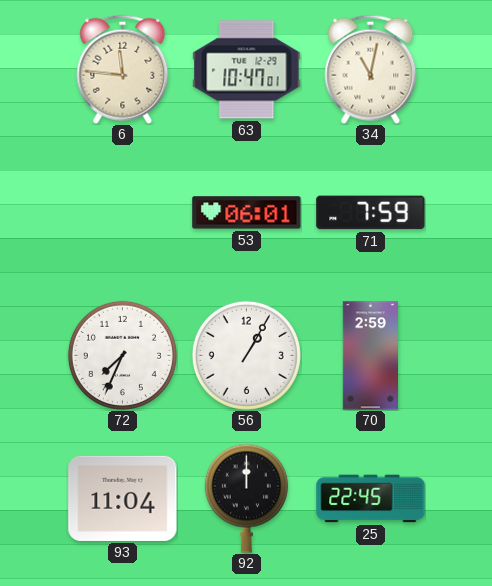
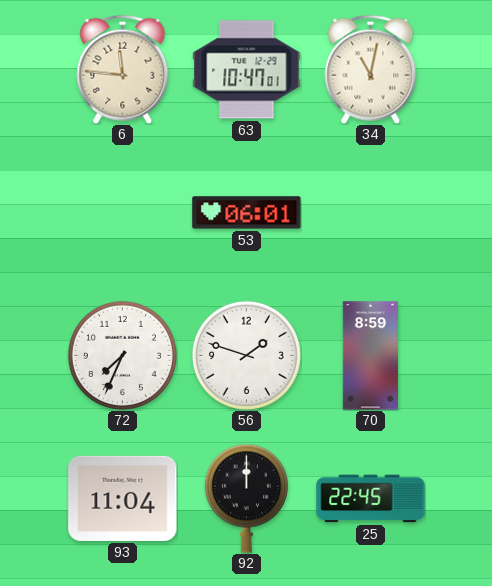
71: 7:59 -> none
56: 1:05 -> 1:48
70: 2:59 -> 8:59
